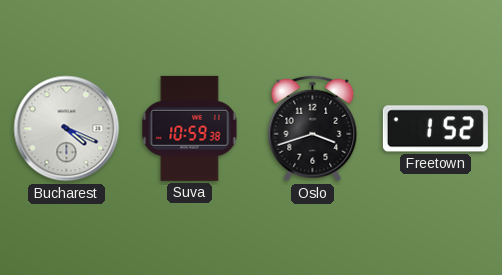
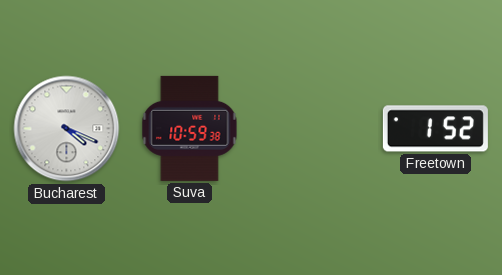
Oslo: 3:42 -> none
